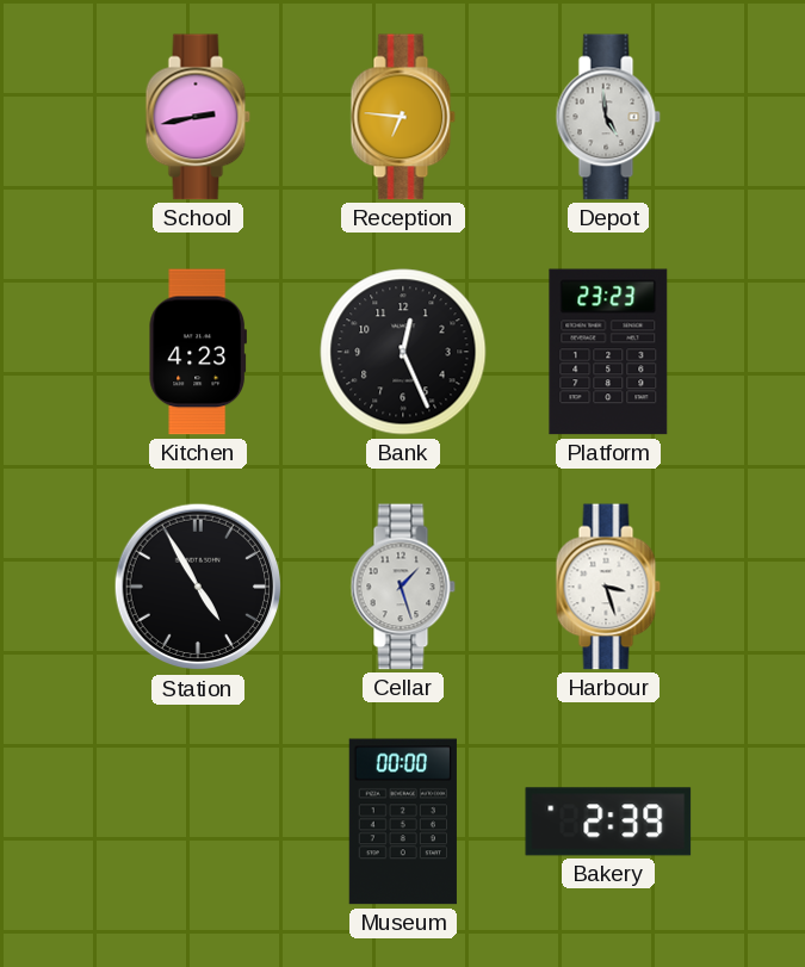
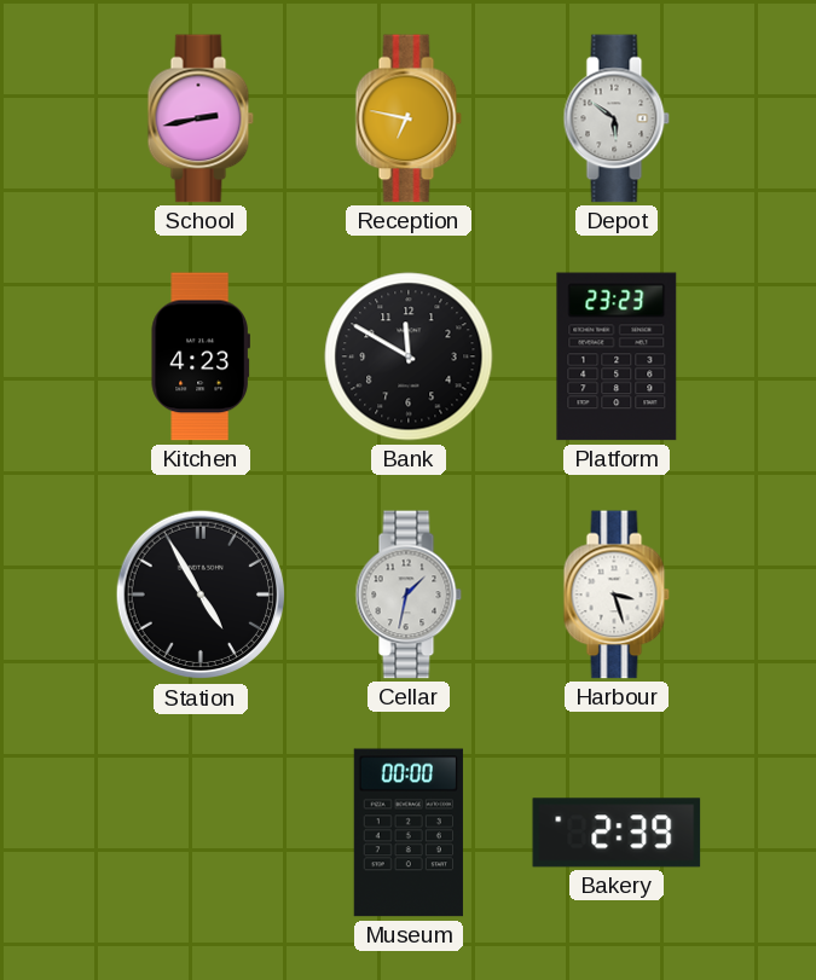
Reception: 6:46 -> 6:47
Depot: 4:59 -> 5:51
Bank: 12:26 -> 11:50
Cellar: 1:27 -> 1:32
